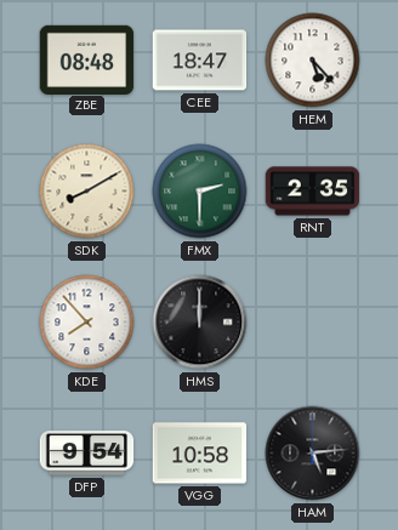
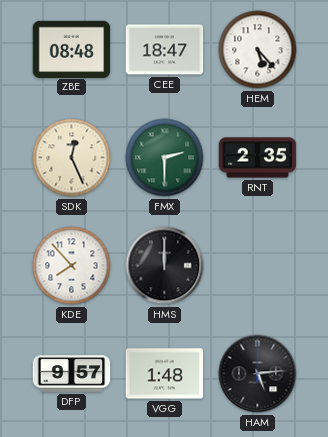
SDK: 8:10 -> 12:26
DFP: 9:54 -> 9:57
VGG: 10:58 -> 1:48
